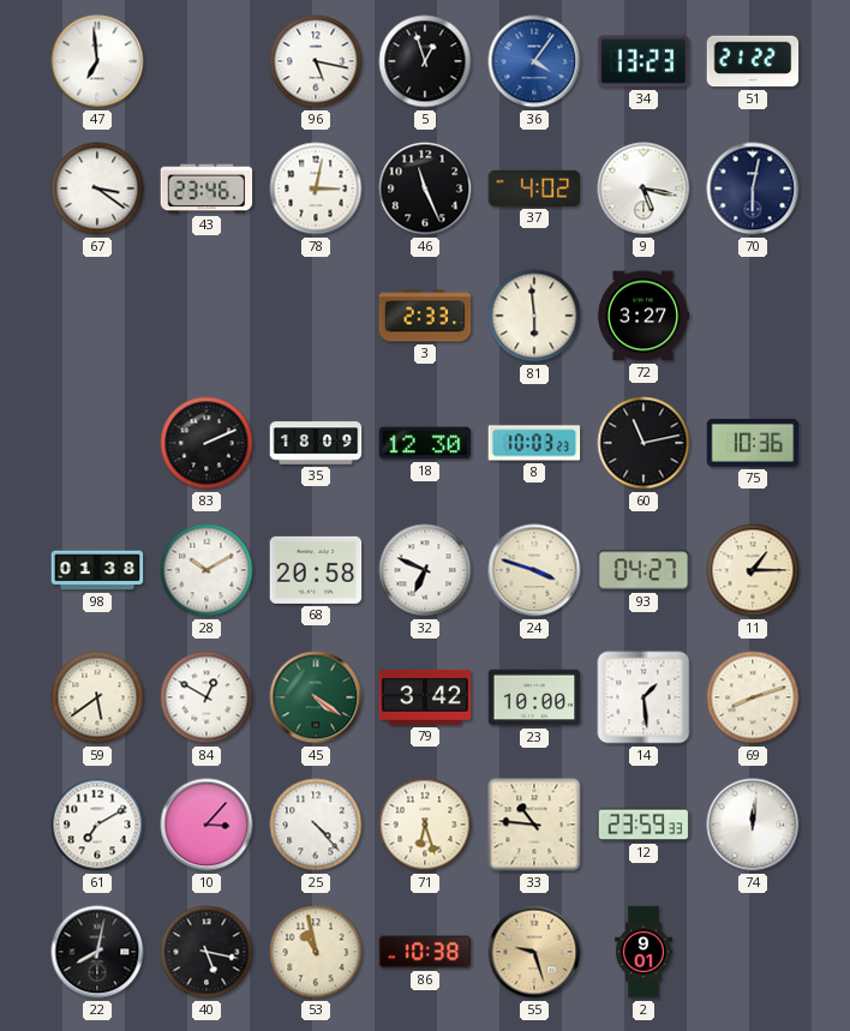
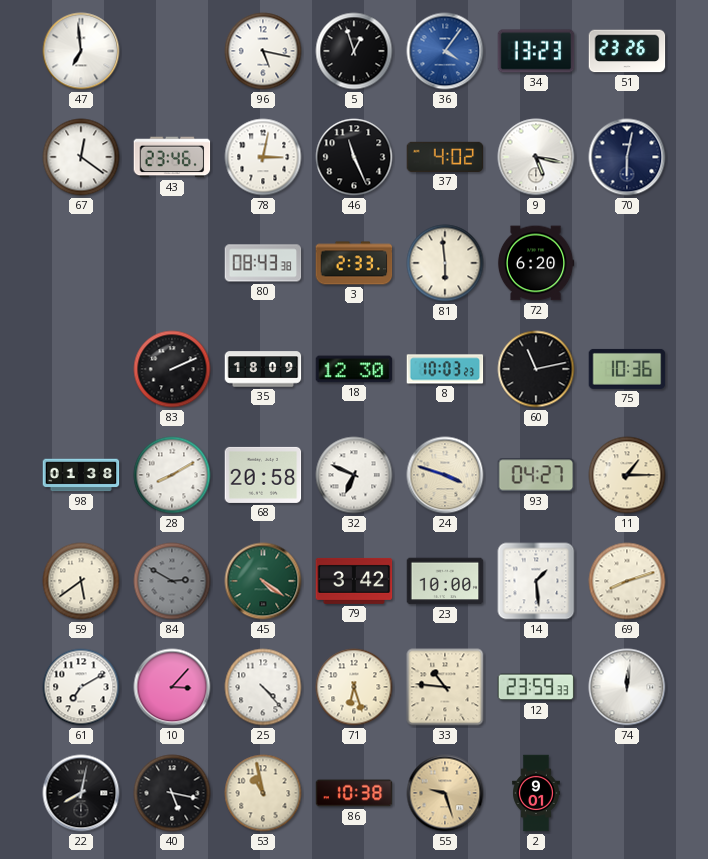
51: 21:22 -> 23:26
67: 3:21 -> 12:21
80: none -> 08:43
72: 3:27 -> 6:20
28: 10:10 -> 8:10
84: 12:50 -> 2:50
84 dial: white -> grey
